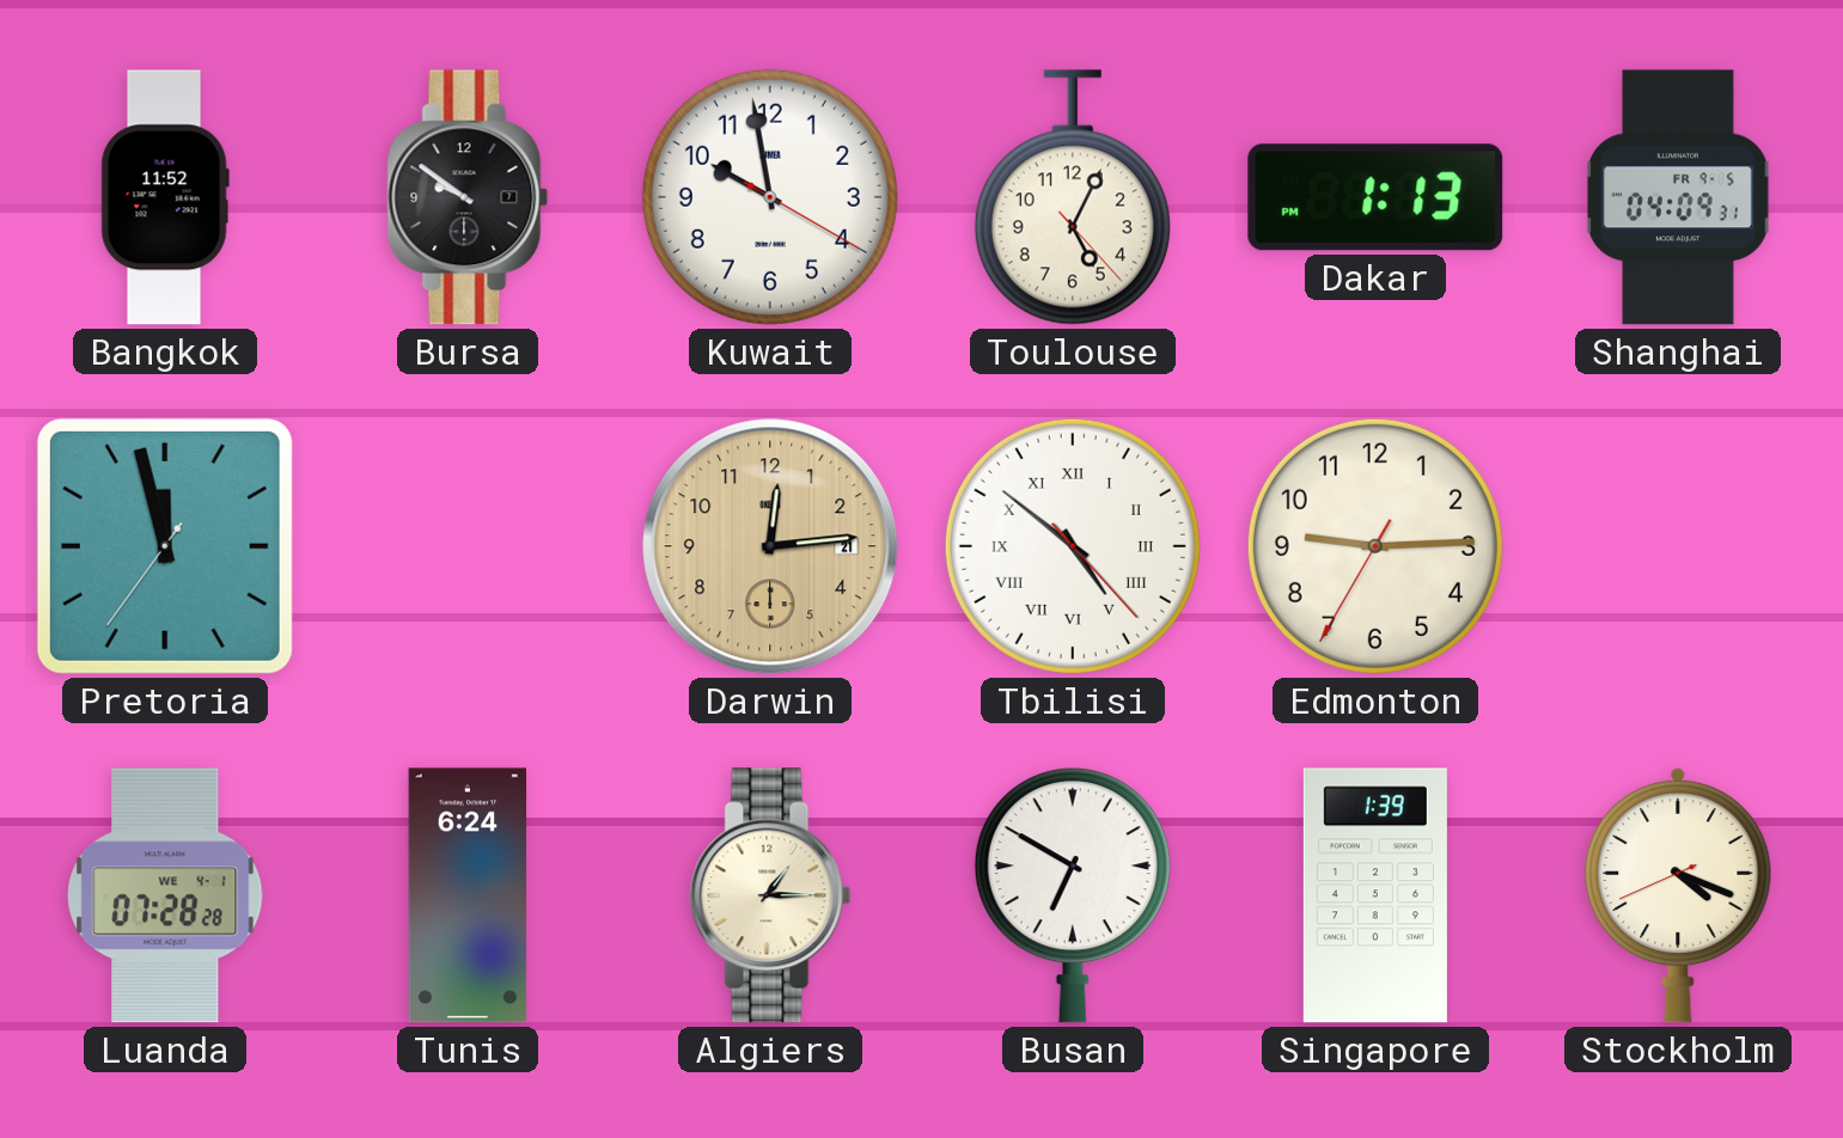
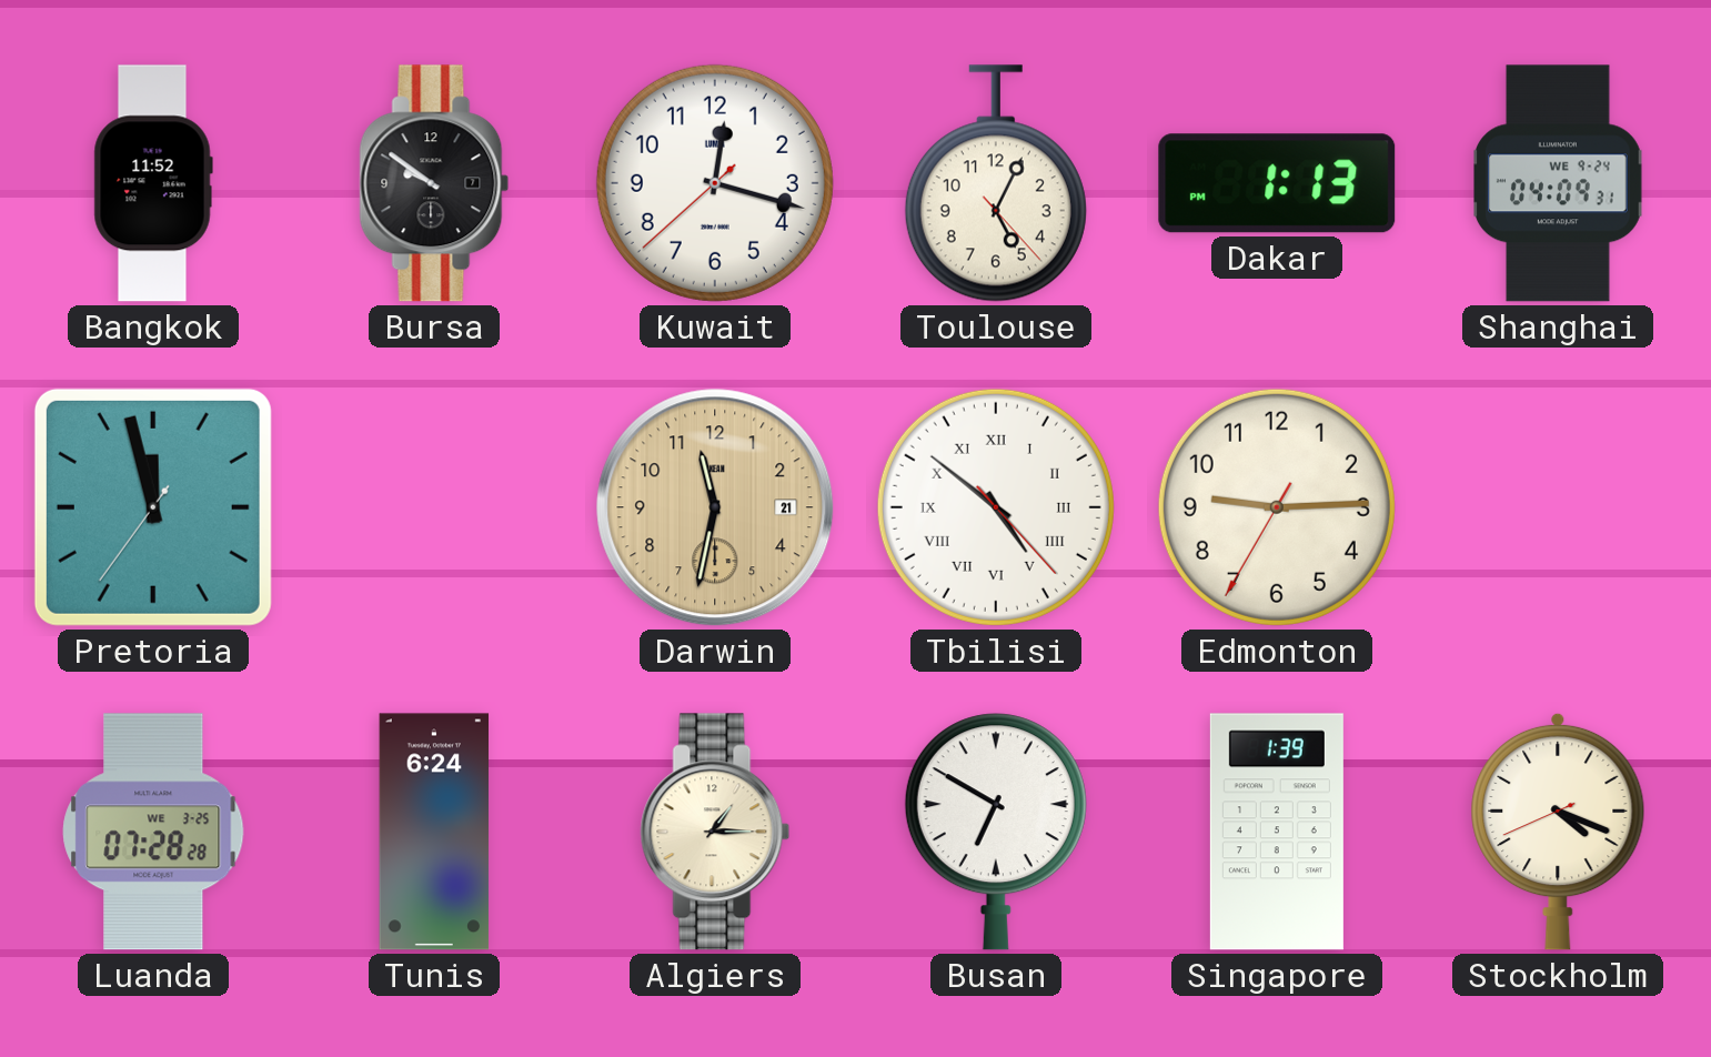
Kuwait: 9:58 -> 12:17
Shanghai date: FR 9-5 -> WE 9-24
Darwin: 12:14 -> 11:32
Luanda date: WE 4-1 -> WE 3-25
